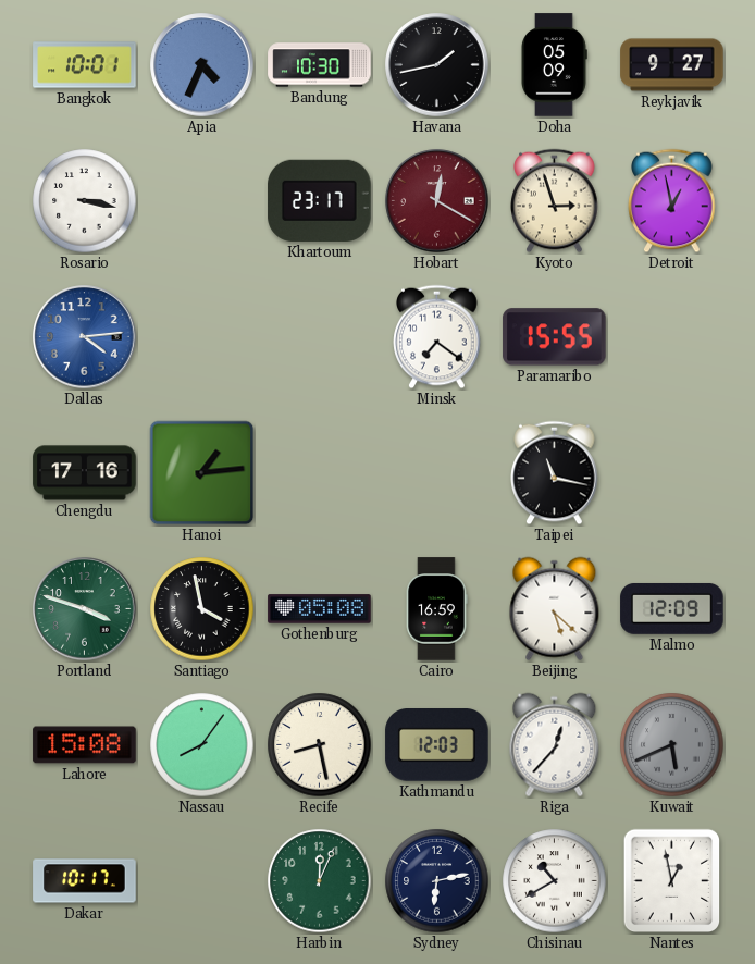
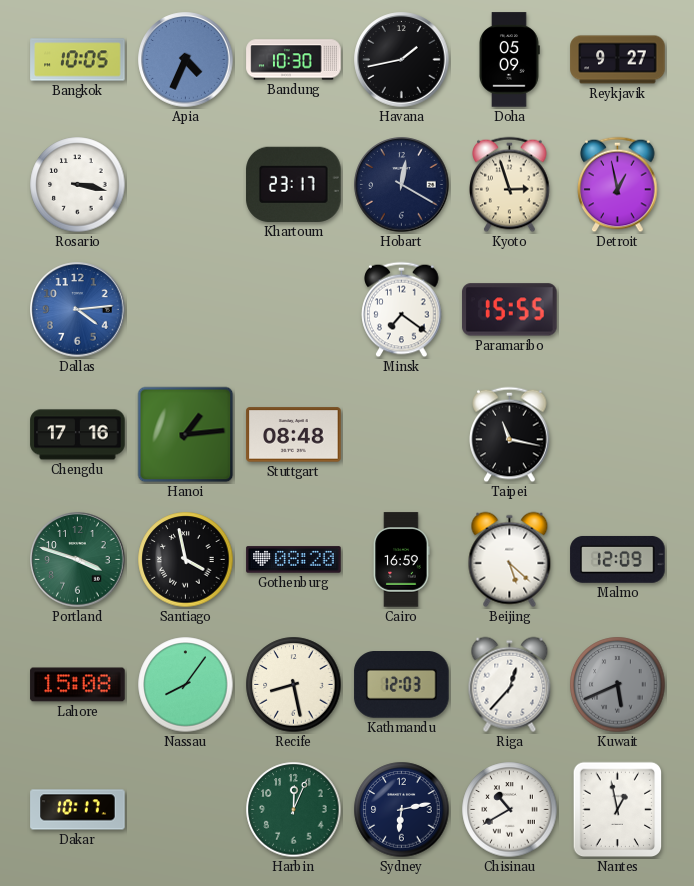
Bangkok: 10:01 -> 10:05
Hobart dial: burgundy -> navy
Stuttgart: none -> 08:48
Gothenburg: 05:08 -> 08:20
